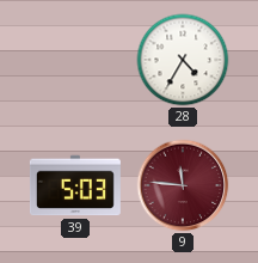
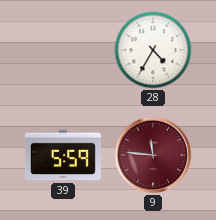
39: 5:03 -> 5:59
